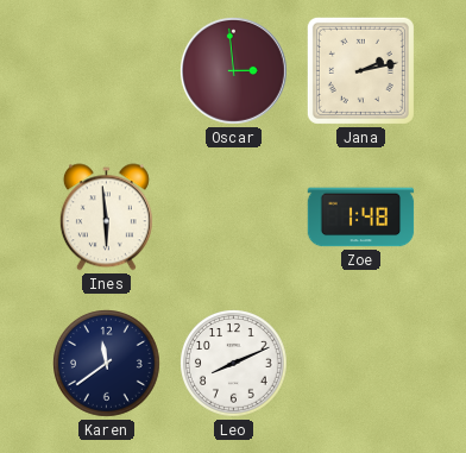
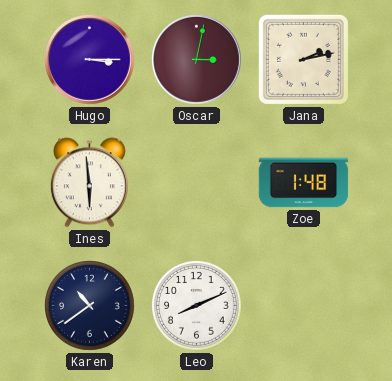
Hugo: none -> 3:15
Oscar: 2:59 -> 3:02
Karen: 11:39 -> 10:39
